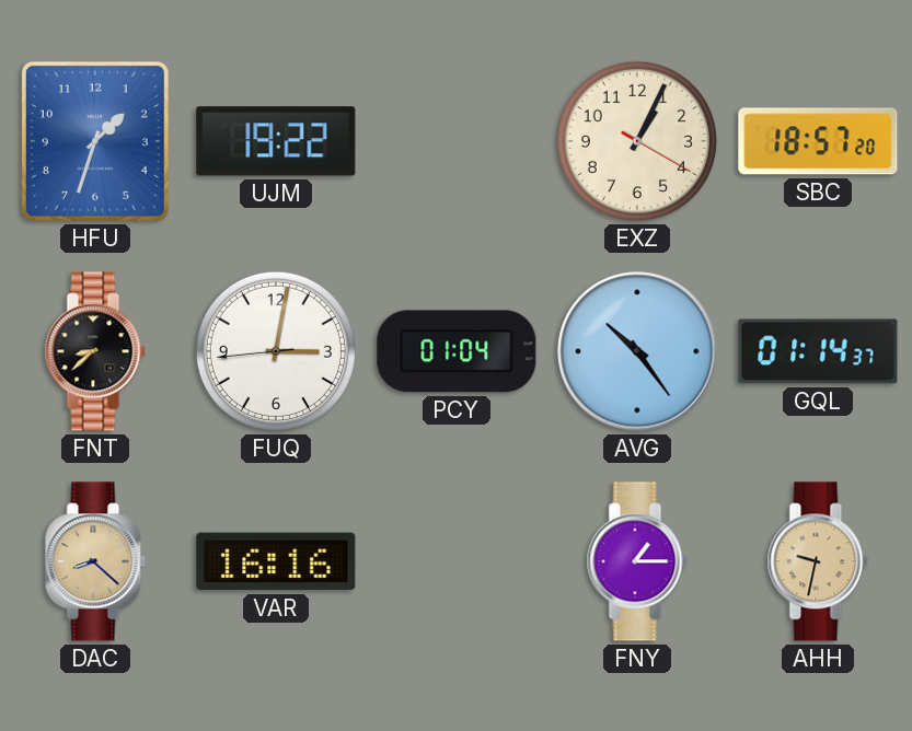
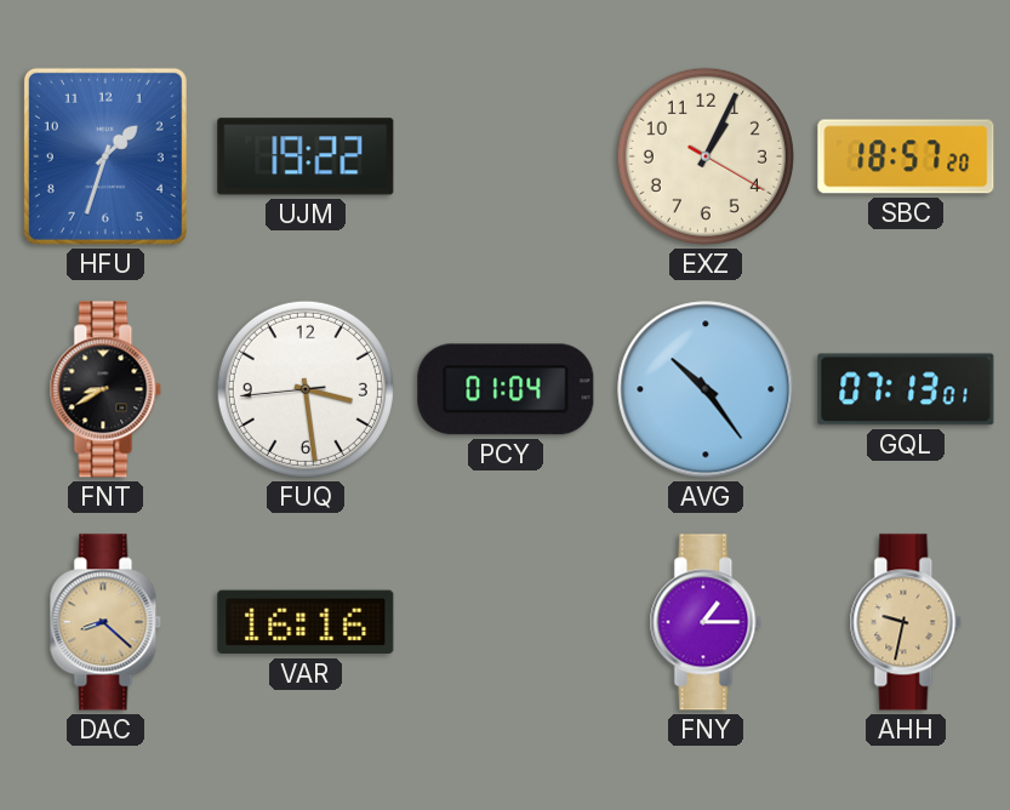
FNT: 8:38 -> 8:40
FUQ: 3:01 -> 3:28
GQL: 01:14 -> 07:13
